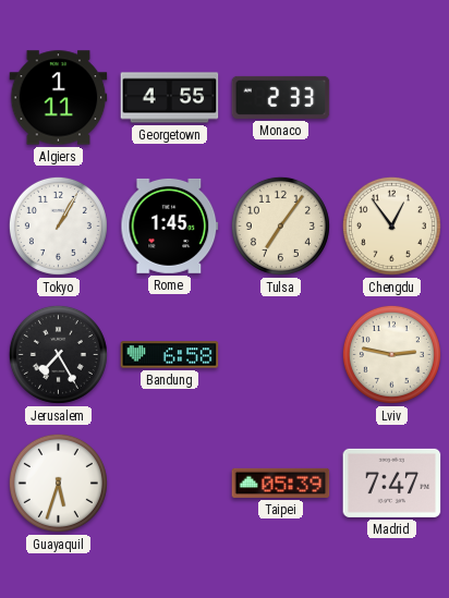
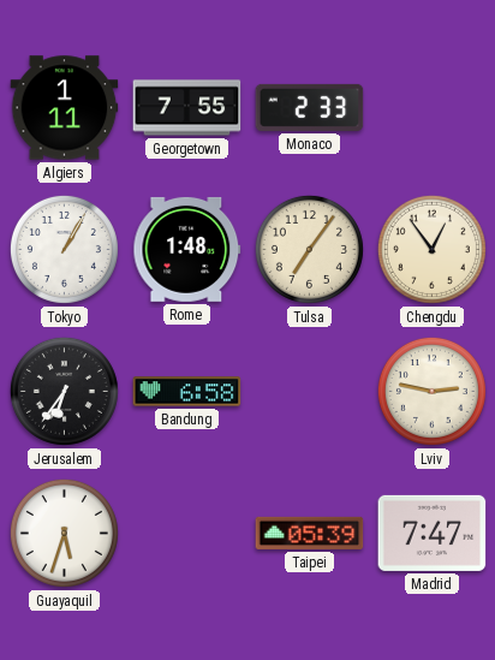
Georgetown: 4:55 -> 7:55
Rome: 1:45 -> 1:48
Jerusalem: 7:25 -> 6:36
